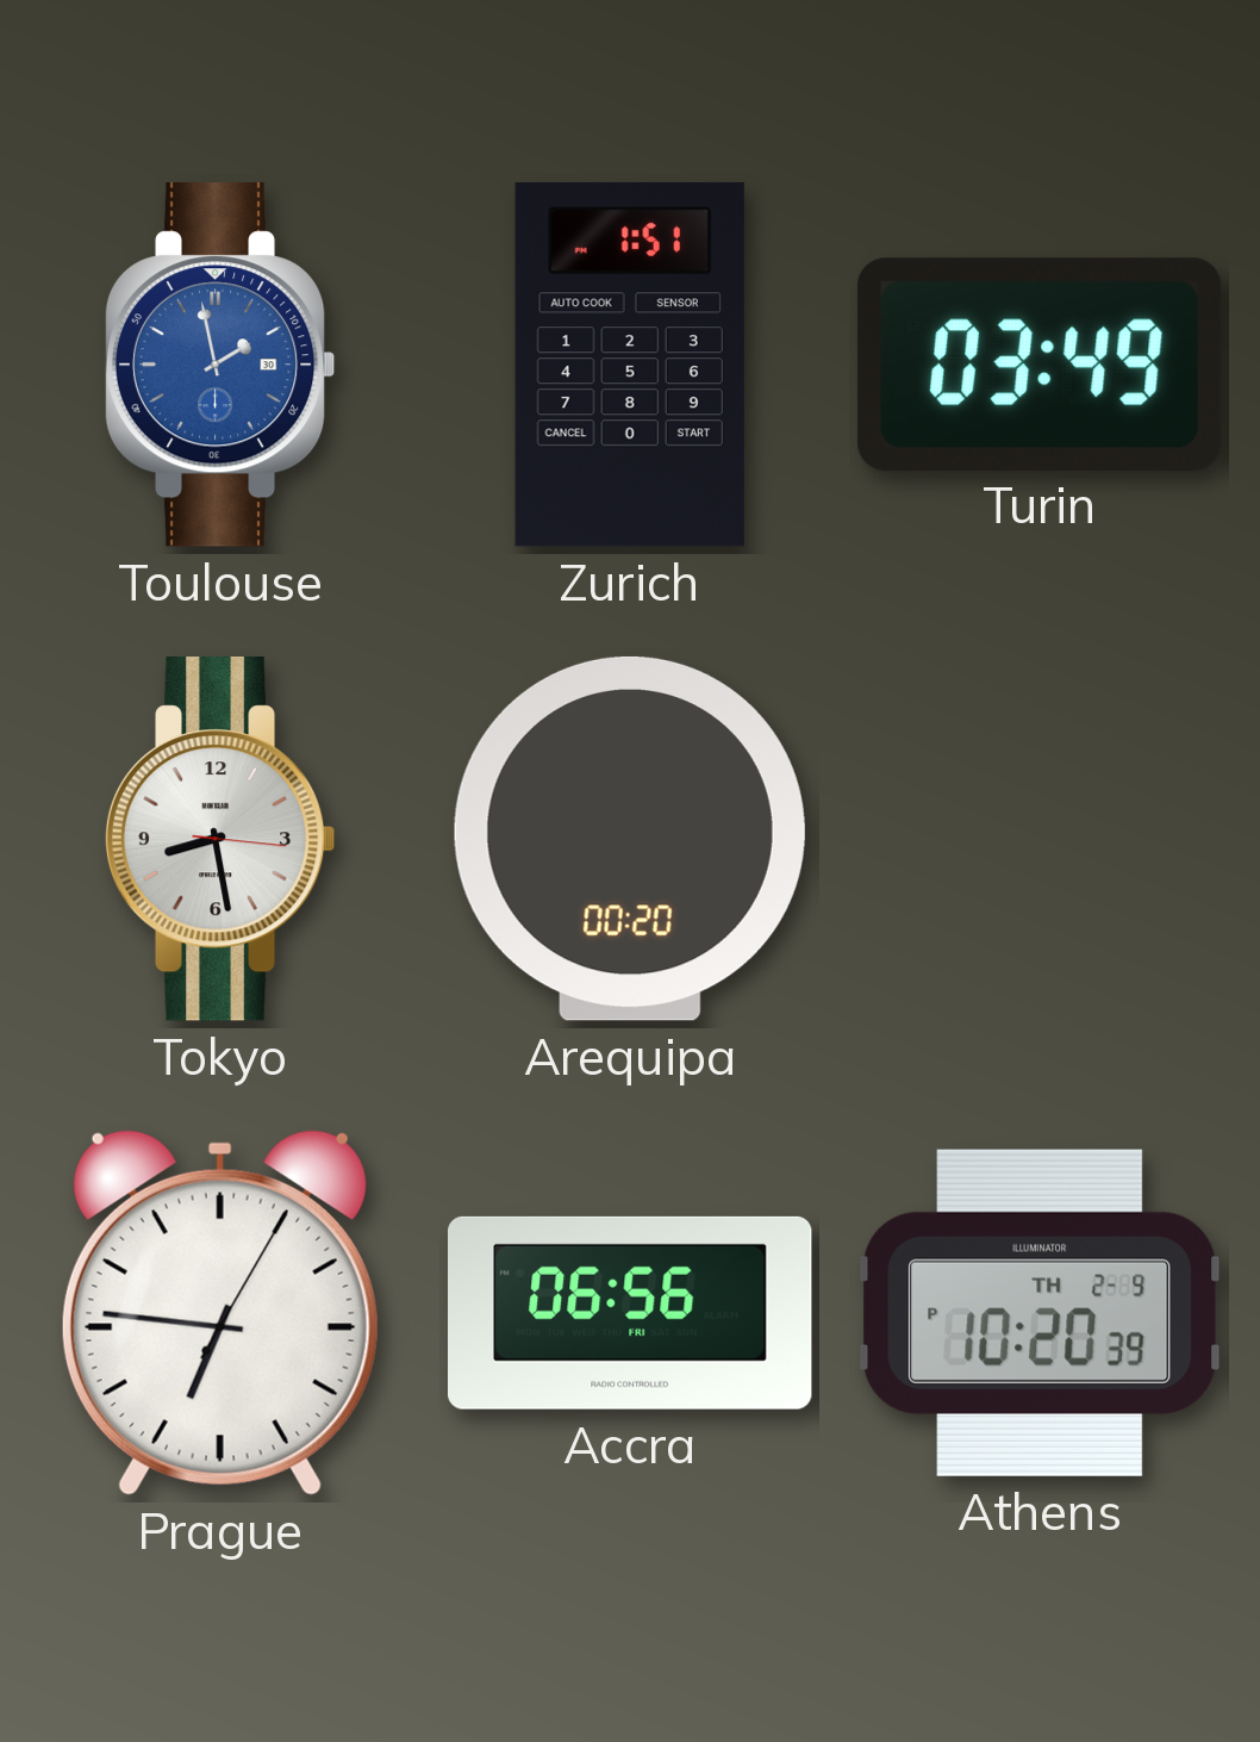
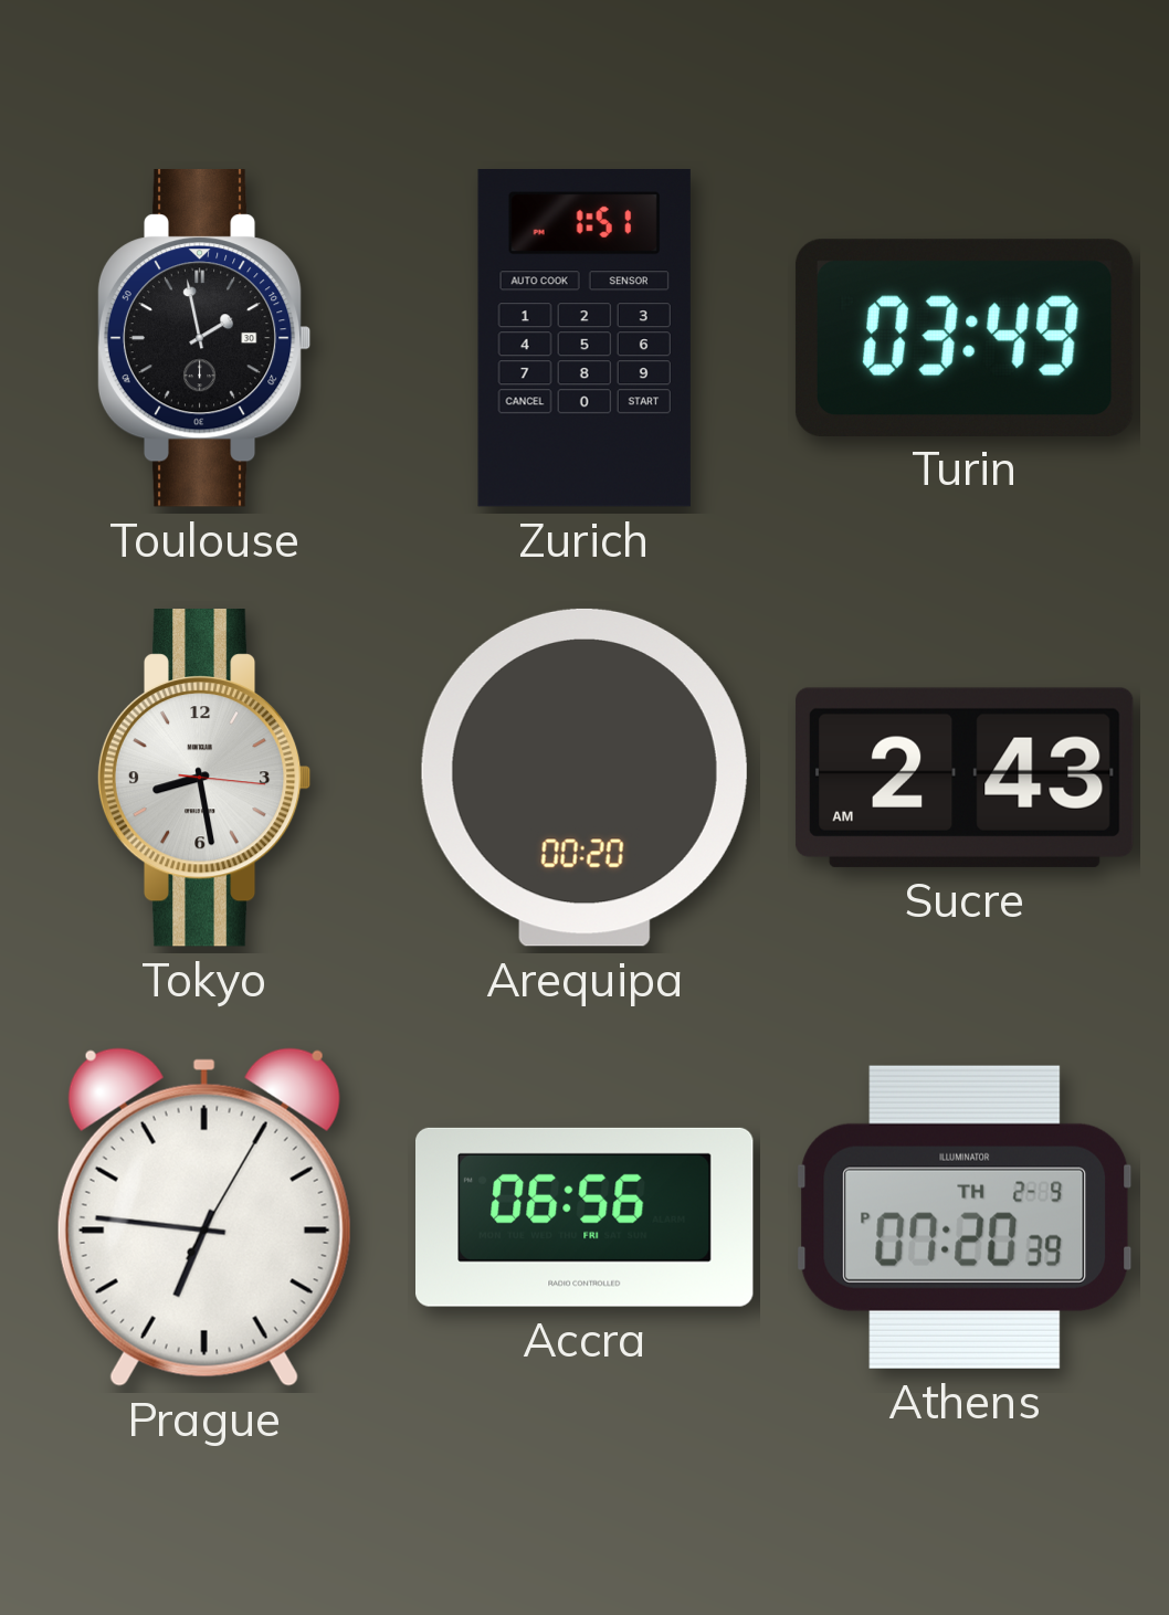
Toulouse dial: blue -> black
Sucre: none -> 2:43
Athens: 10:20 -> 07:20
